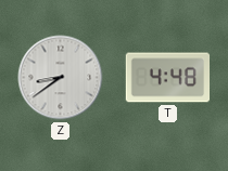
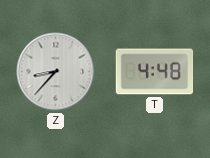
Z: 8:39 -> 8:37
